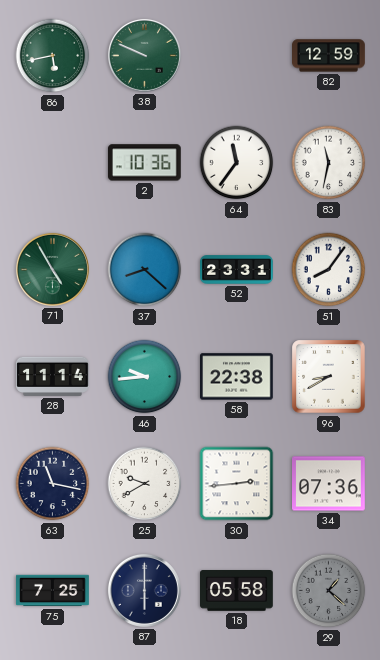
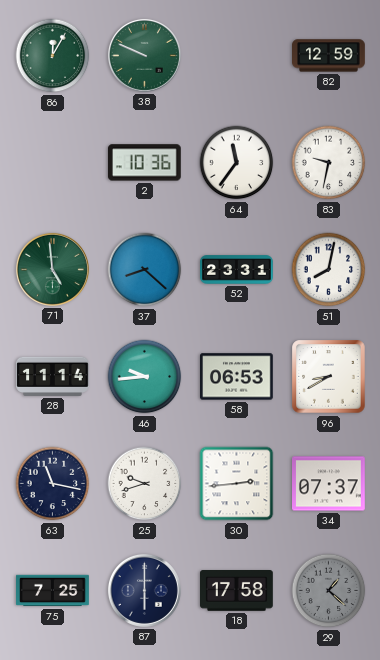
86: 5:43 -> 12:05
83: 11:32 -> 9:32
71: 4:55 -> 4:59
51: 8:06 -> 8:02
58: 22:38 -> 06:53
25: 9:40 -> 9:42
34: 07:36 -> 07:37
18: 05:58 -> 17:58
